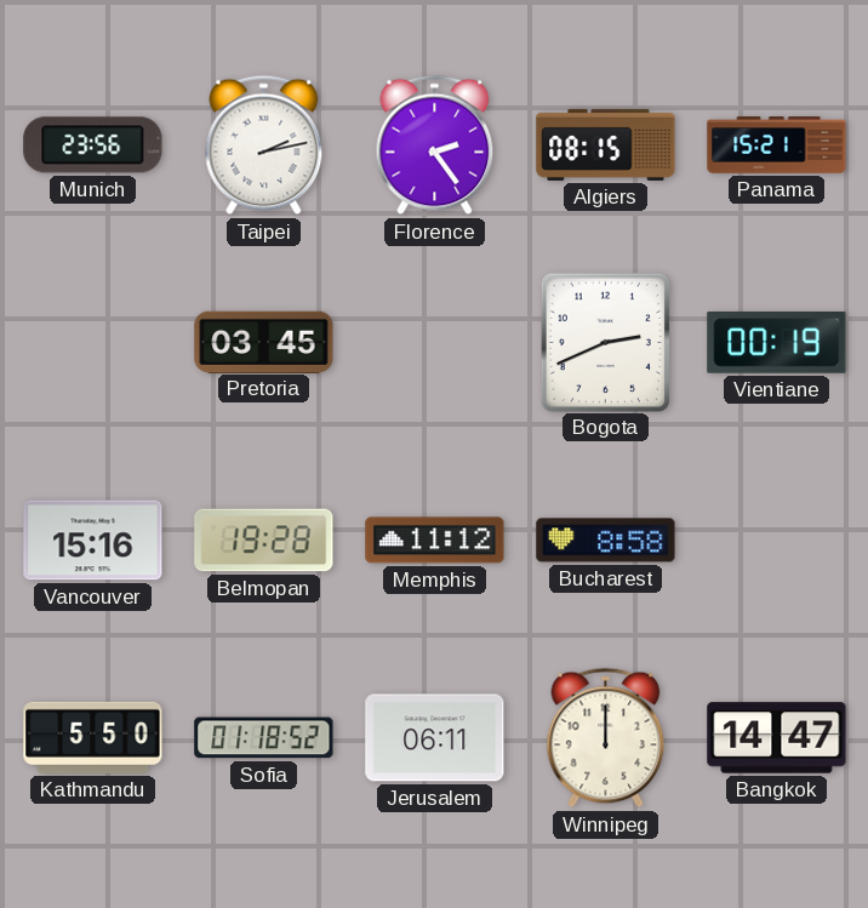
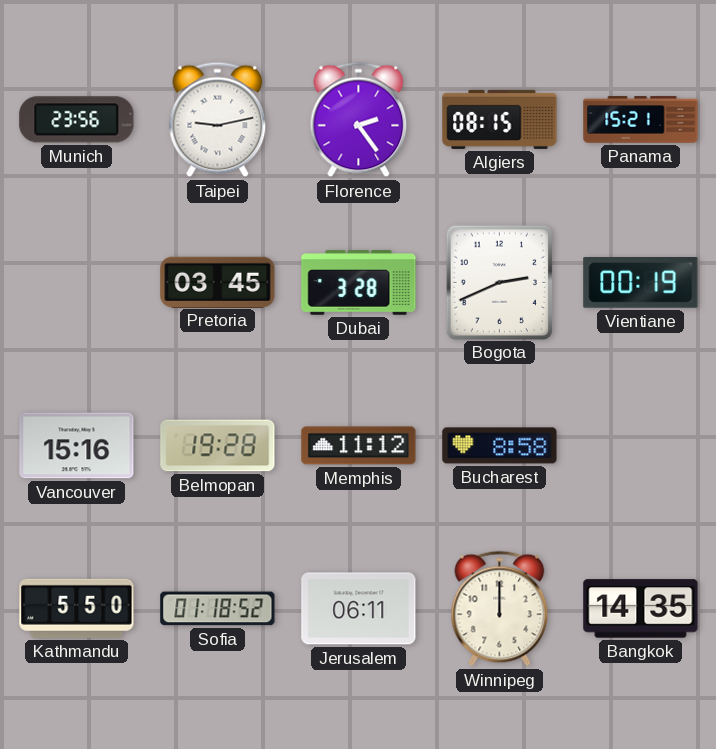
Taipei: 2:13 -> 9:13
Dubai: none -> 3:28
Bangkok: 14:47 -> 14:35
